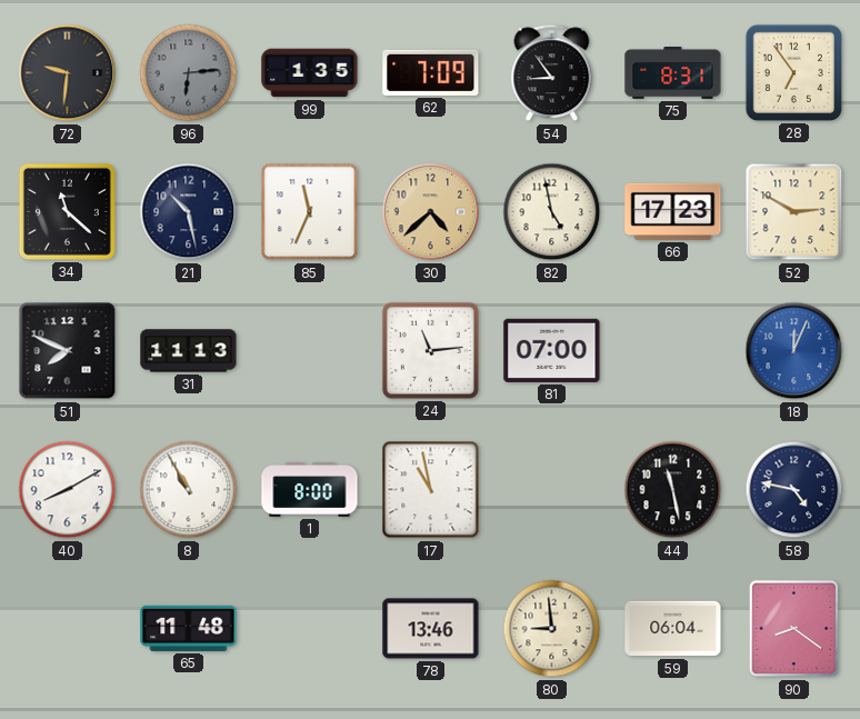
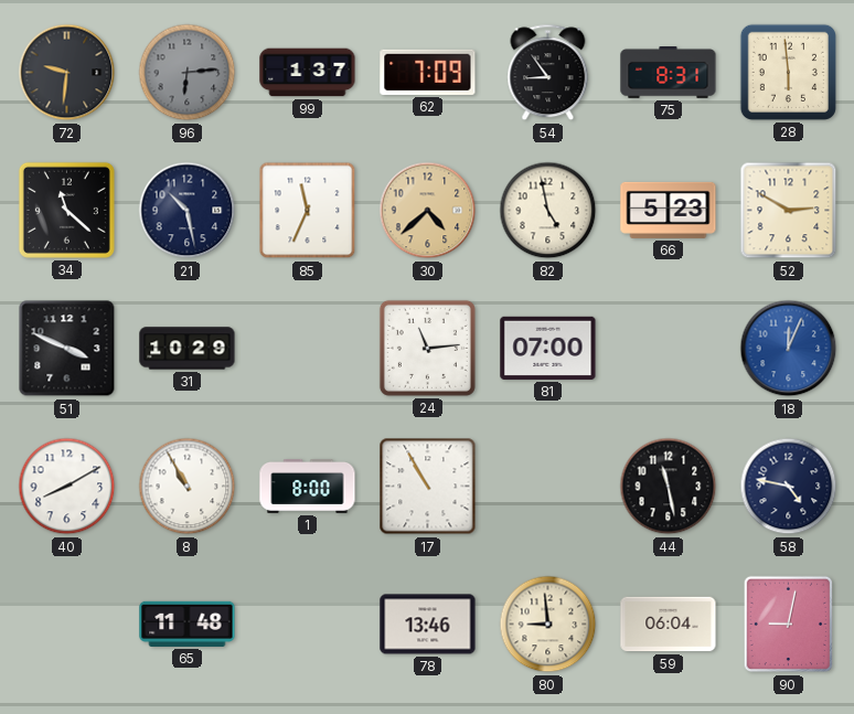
99: 1:35 -> 1:37
28: 6:54 -> 5:59
66: 17:23 -> 5:23
51: 7:49 -> 3:49
31: 11:13 -> 10:29
17: 10:58 -> 10:55
90: 8:21 -> 9:02
